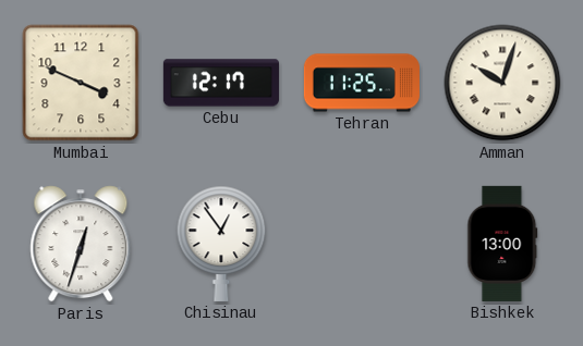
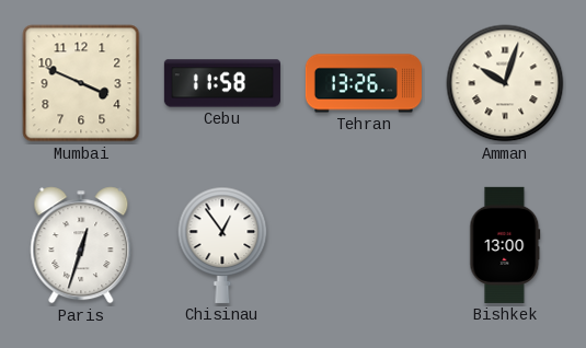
Cebu: 12:17 -> 11:58
Tehran: 11:25 -> 13:26
